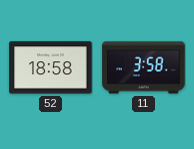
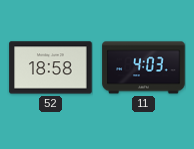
11: 3:58 -> 4:03
